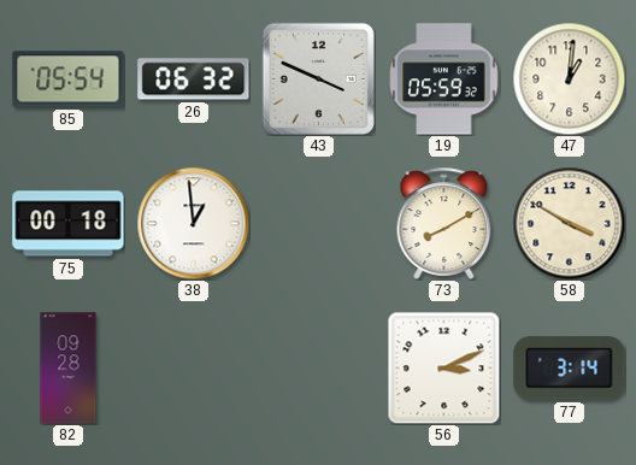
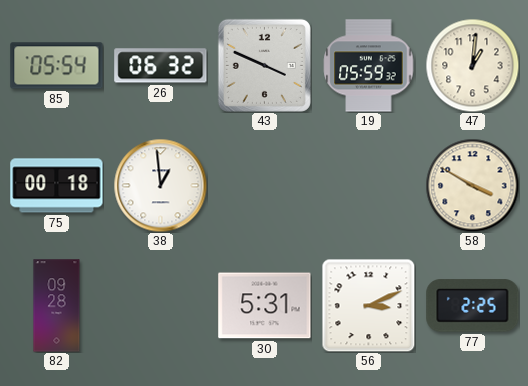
73: 8:10 -> none
30: none -> 5:31
77: 3:14 -> 2:25
